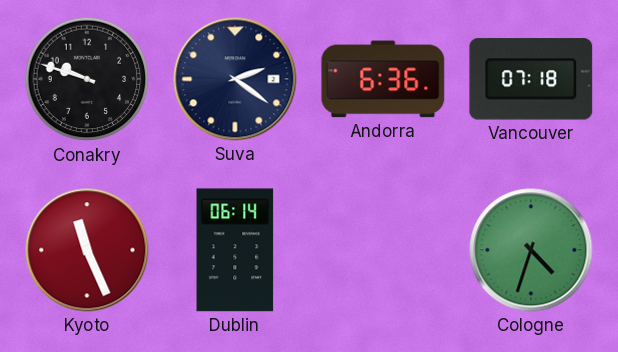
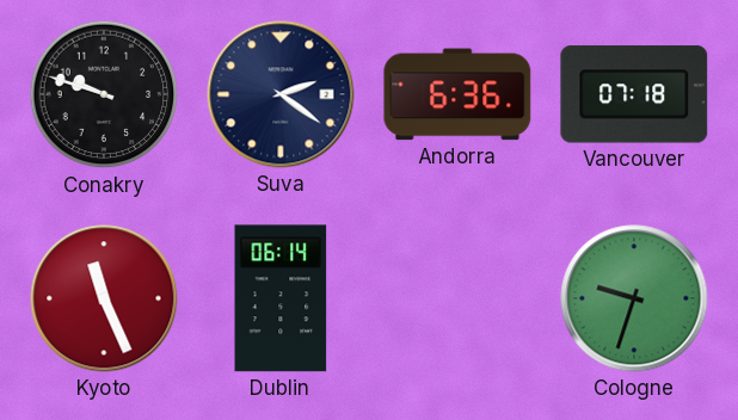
Cologne: 4:33 -> 9:33
